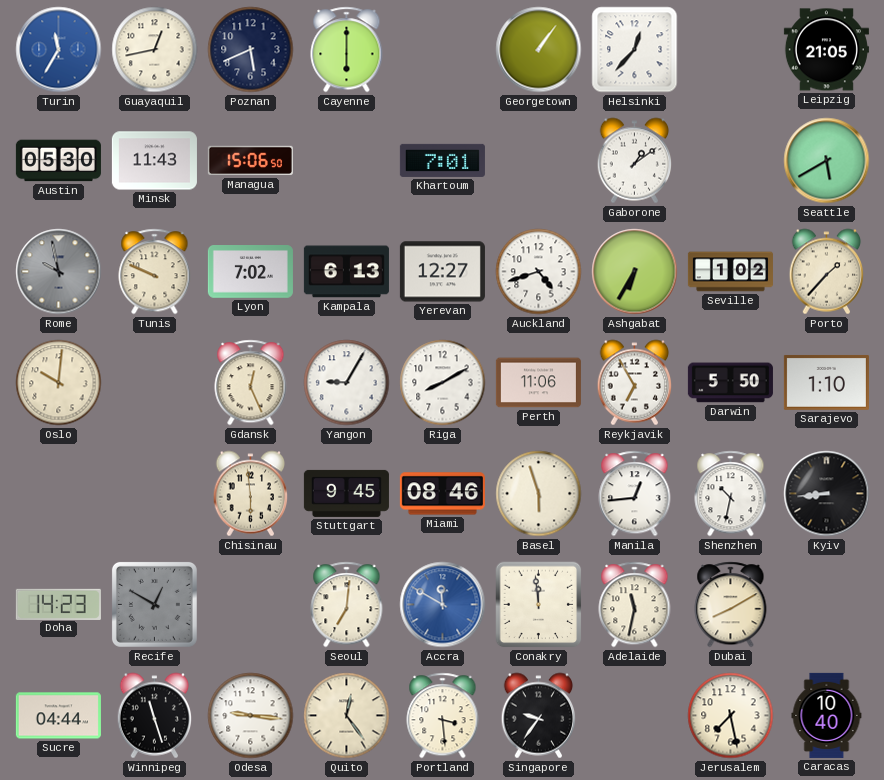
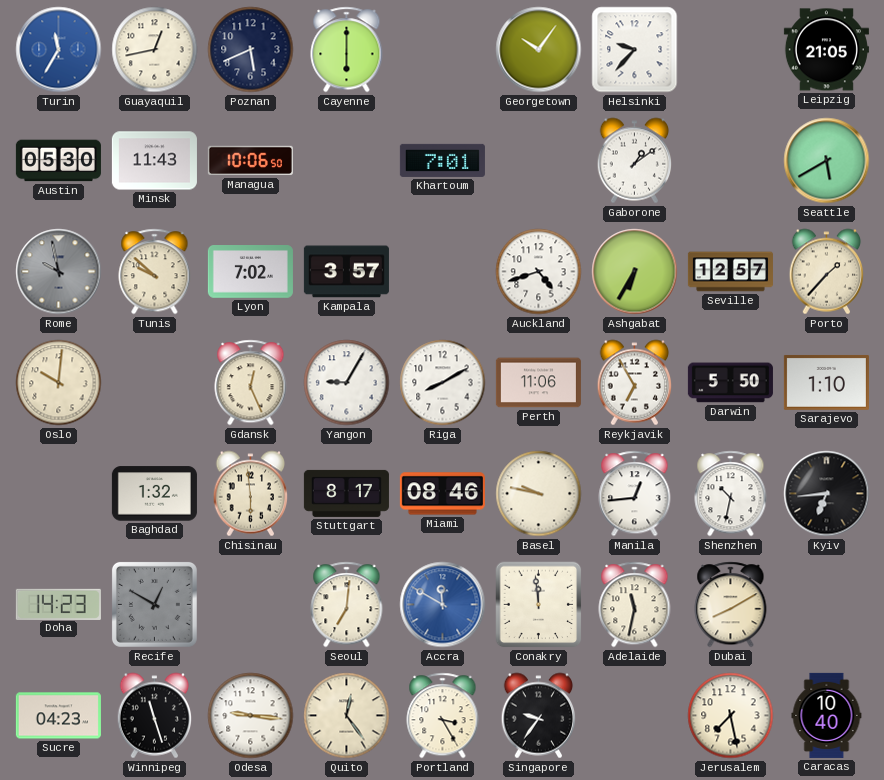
Georgetown: 1:06 -> 10:06
Helsinki: 12:37 -> 9:37
Managua: 15:06 -> 10:06
Tunis: 9:49 -> 9:52
Kampala: 6:13 -> 3:57
Yerevan: 12:27 -> none
Seville: 1:02 -> 12:57
Baghdad: none -> 1:32
Stuttgart: 9:45 -> 8:17
Basel: 5:57 -> 9:47
Kyiv: 8:44 -> 6:44
Sucre: 04:44 -> 04:23
Portland: 3:29 -> 3:25
